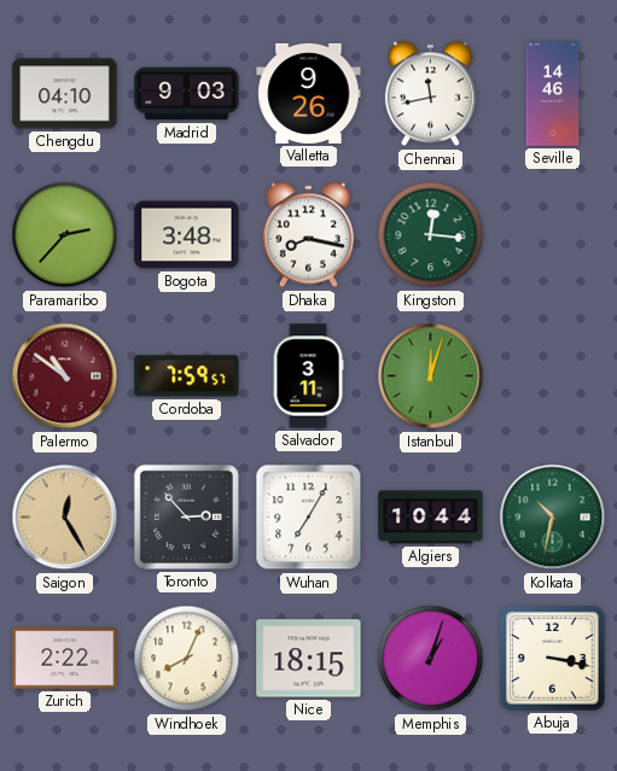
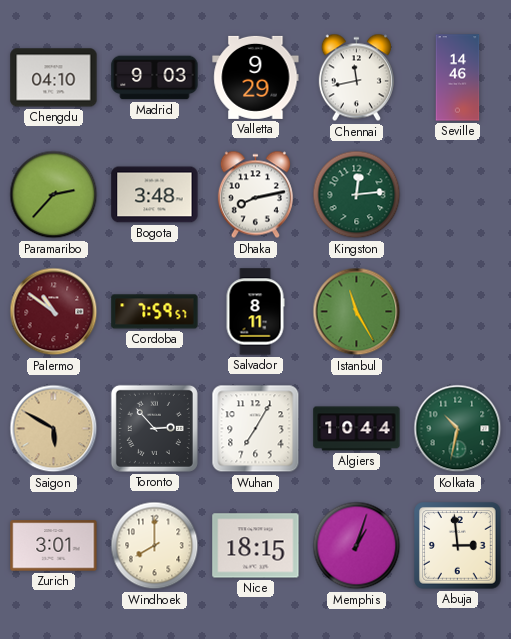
Valletta: 9:26 -> 9:29
Dhaka: 8:17 -> 8:13
Kingston: 12:16 -> 12:14
Salvador: 3:11 -> 8:11
Istanbul: 12:03 -> 11:25
Saigon: 12:25 -> 5:50
Zurich: 2:22 -> 3:01
Windhoek: 8:04 -> 8:00
Abuja: 3:17 -> 2:59
